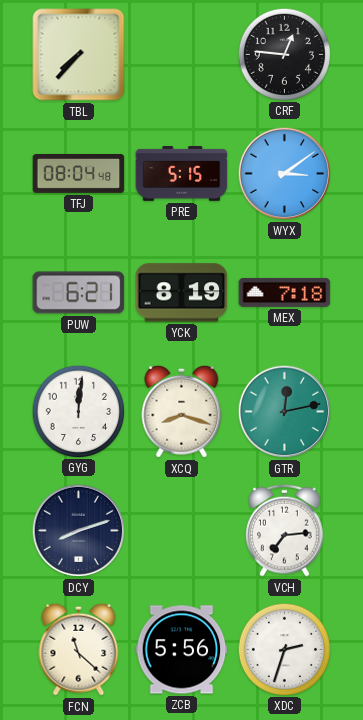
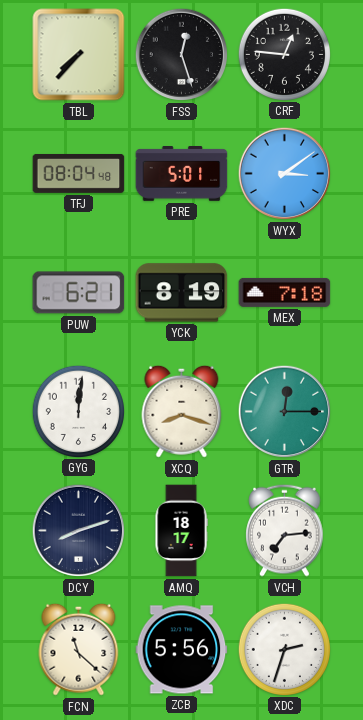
FSS: none -> 12:27
PRE: 5:15 -> 5:01
GTR: 12:13 -> 12:15
AMQ: none -> 18:17
